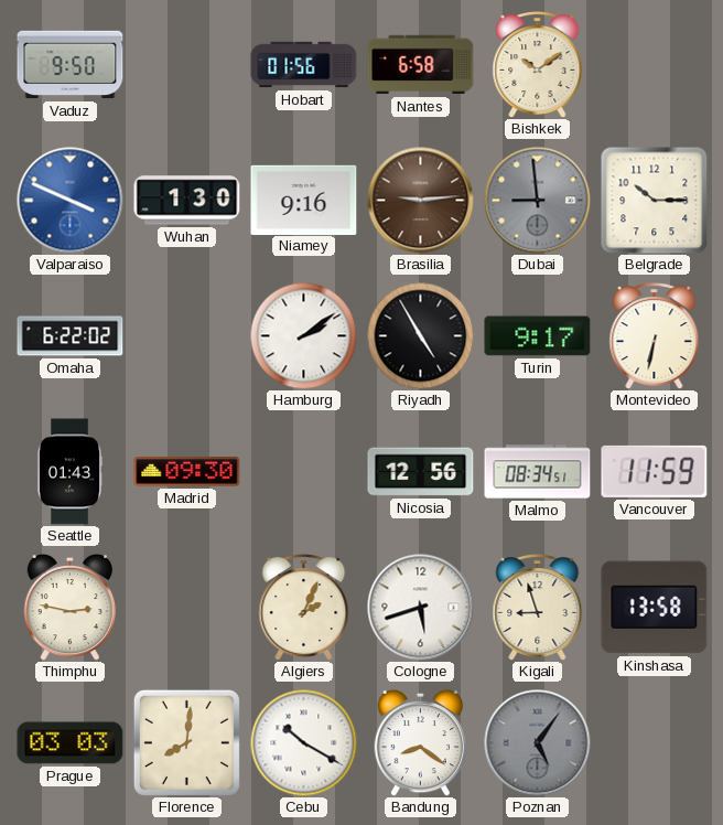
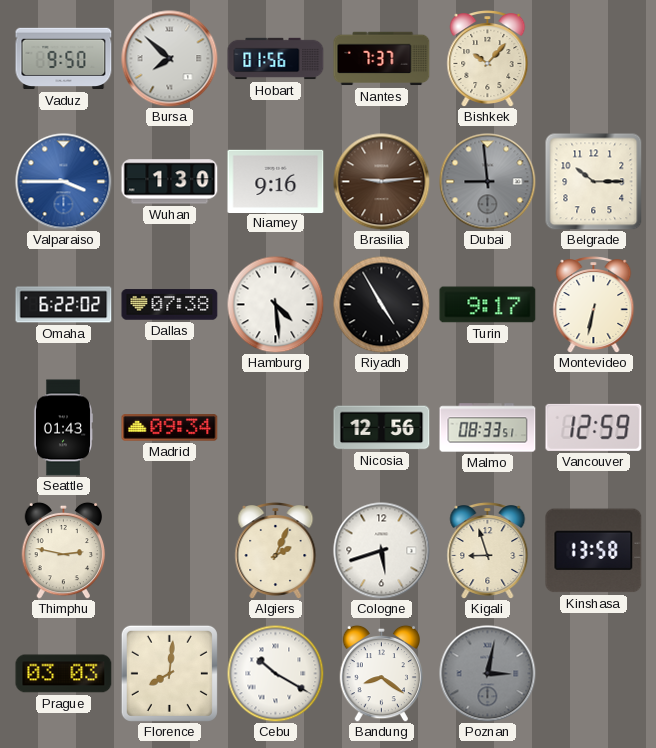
Bursa: none -> 7:52
Nantes: 6:58 -> 7:37
Bishkek: 10:09 -> 10:07
Valparaiso: 3:49 -> 3:45
Dallas: none -> 07:38
Hamburg: 2:09 -> 4:29
Madrid: 09:30 -> 09:34
Malmo: 08:34 -> 08:33
Vancouver: 11:59 -> 12:59
Poznan: 5:06 -> 3:02
